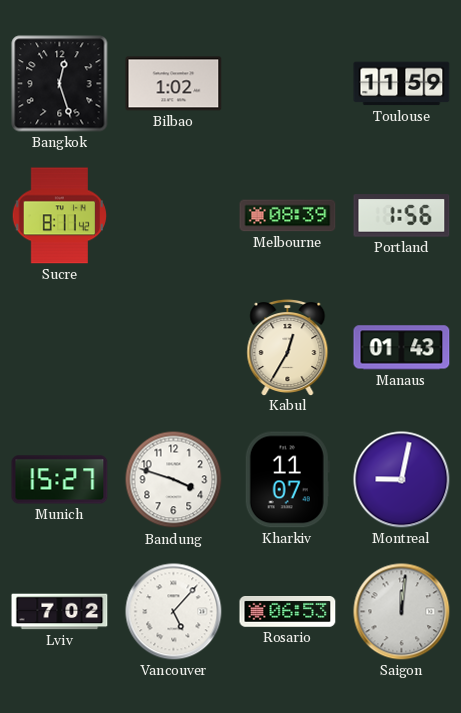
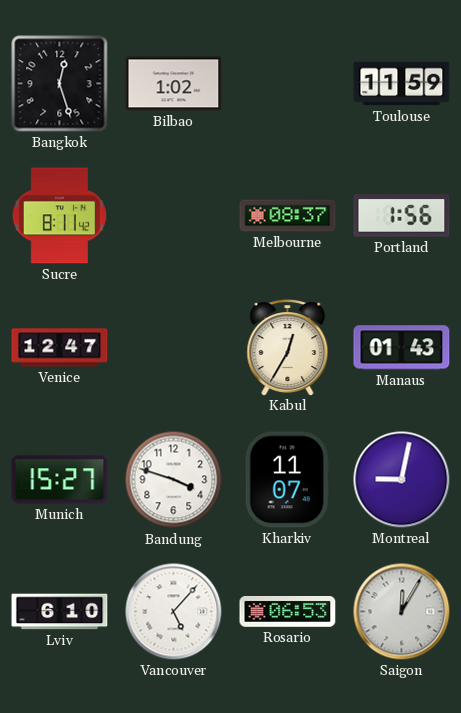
Melbourne: 08:39 -> 08:37
Venice: none -> 12:47
Lviv: 7:02 -> 6:10
Saigon: 12:01 -> 12:05
